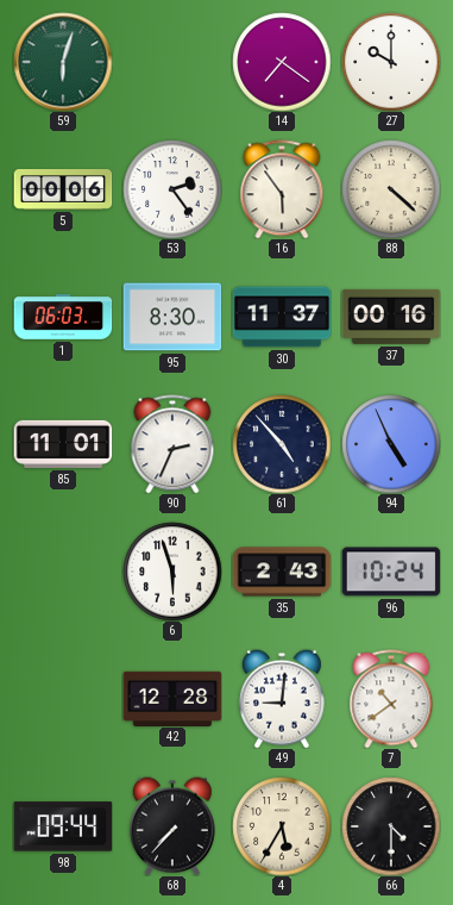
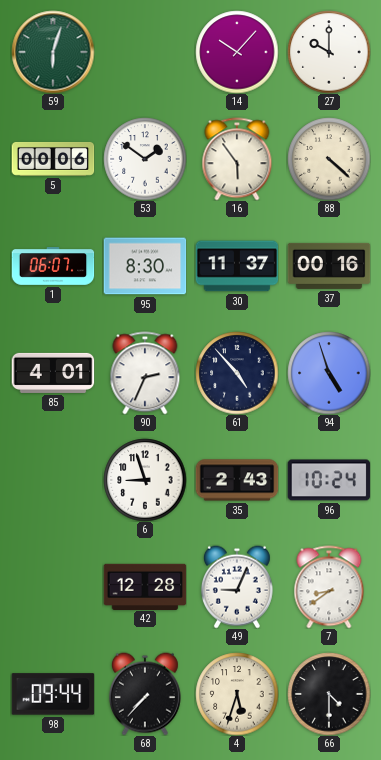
14: 7:21 -> 10:07
53: 2:24 -> 1:51
1: 06:03 -> 06:07
85: 11:01 -> 4:01
94: 4:56 -> 4:57
6: 5:57 -> 8:57
49: 9:01 -> 9:04
7: 10:39 -> 8:39
4: 5:35 -> 5:33
